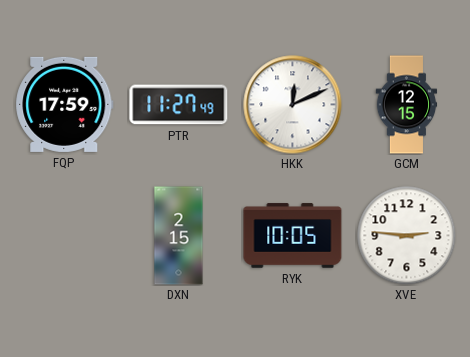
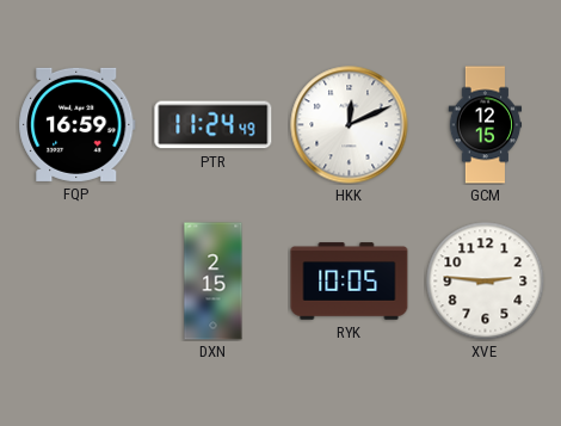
FQP: 17:59 -> 16:59
PTR: 11:27 -> 11:24
